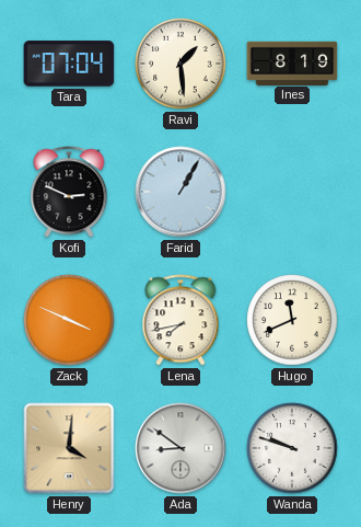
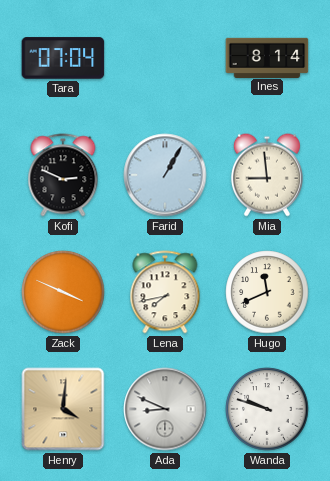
Ravi: 1:29 -> none
Ines: 8:19 -> 8:14
Mia: none -> 8:59
Ada: 8:51 -> 8:49
